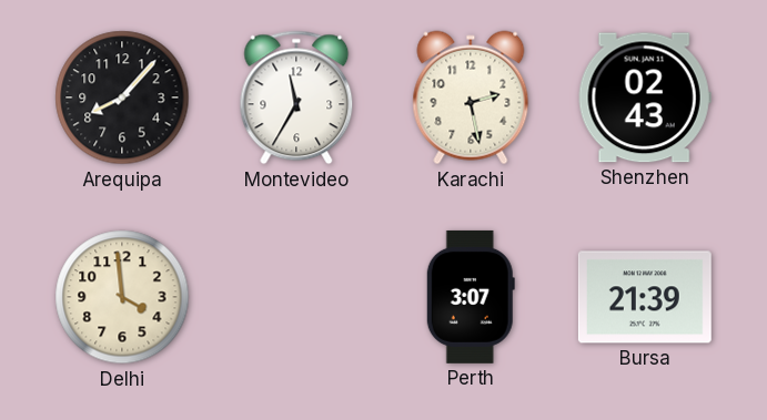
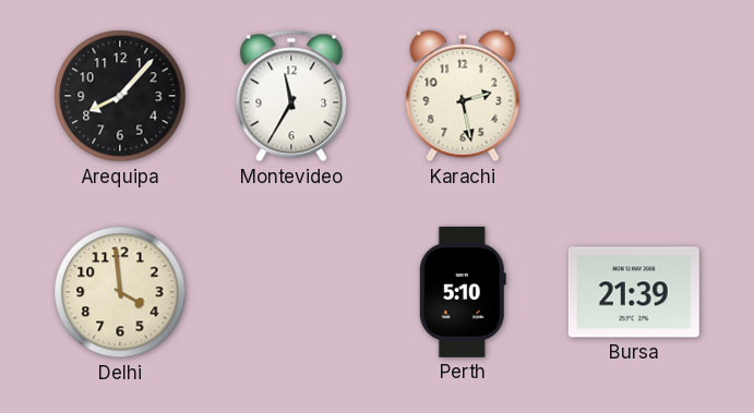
Shenzhen: 02:43 -> none
Perth: 3:07 -> 5:10
